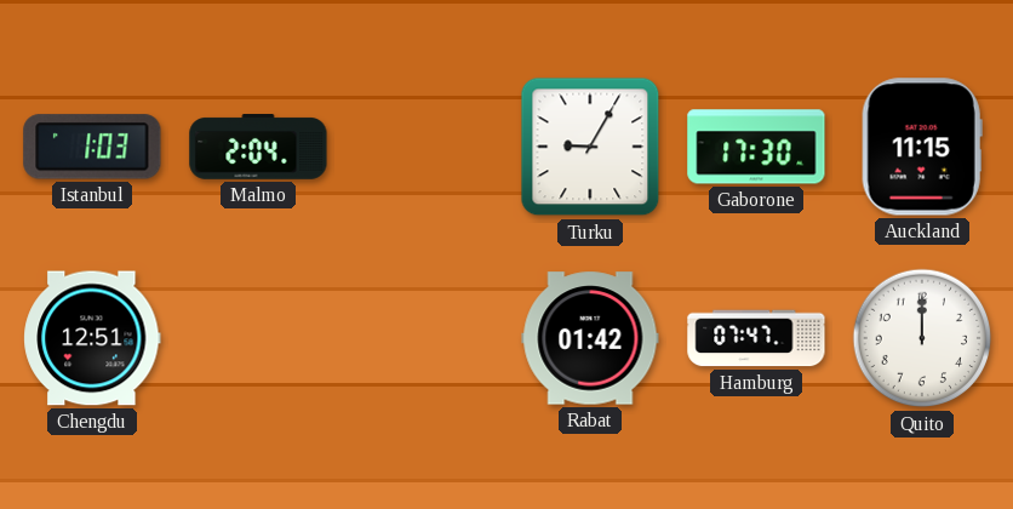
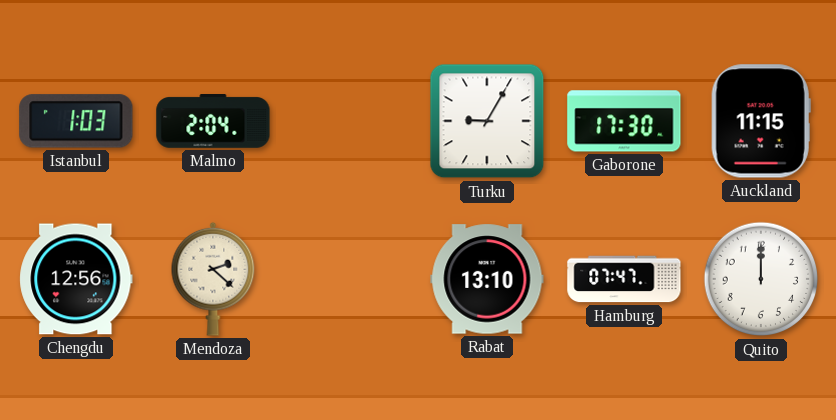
Chengdu: 12:51 -> 12:56
Mendoza: none -> 2:22
Rabat: 01:42 -> 13:10
